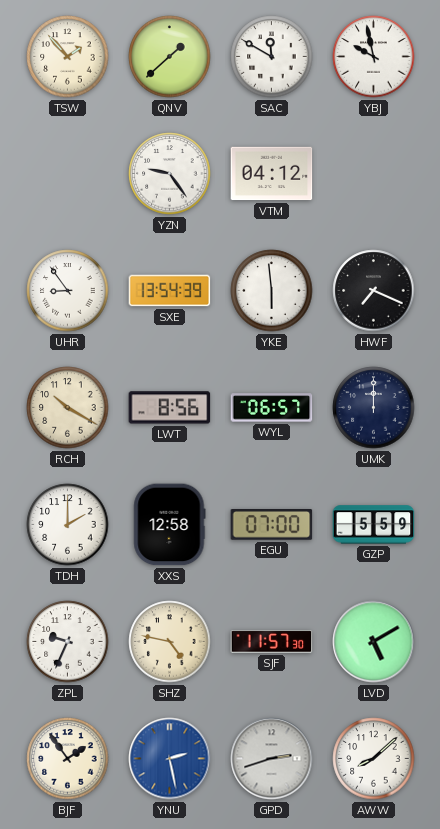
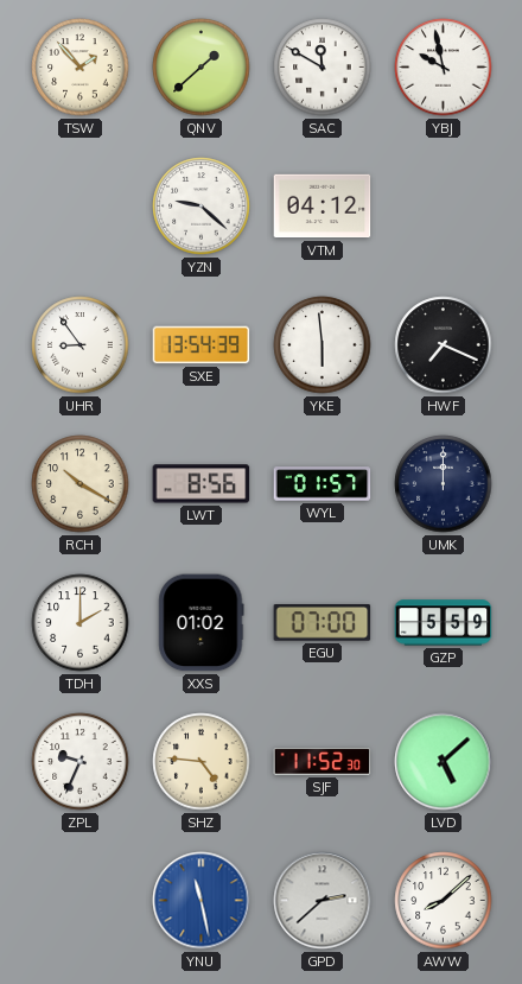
YZN: 9:24 -> 9:22
WYL: 06:57 -> 01:57
XXS: 12:58 -> 01:02
SHZ: 4:47 -> 4:46
SJF: 11:57 -> 11:52
LVD: 5:10 -> 5:08
BJF: 1:54 -> none
YNU: 2:28 -> 11:28
GPD: 2:42 -> 2:38
